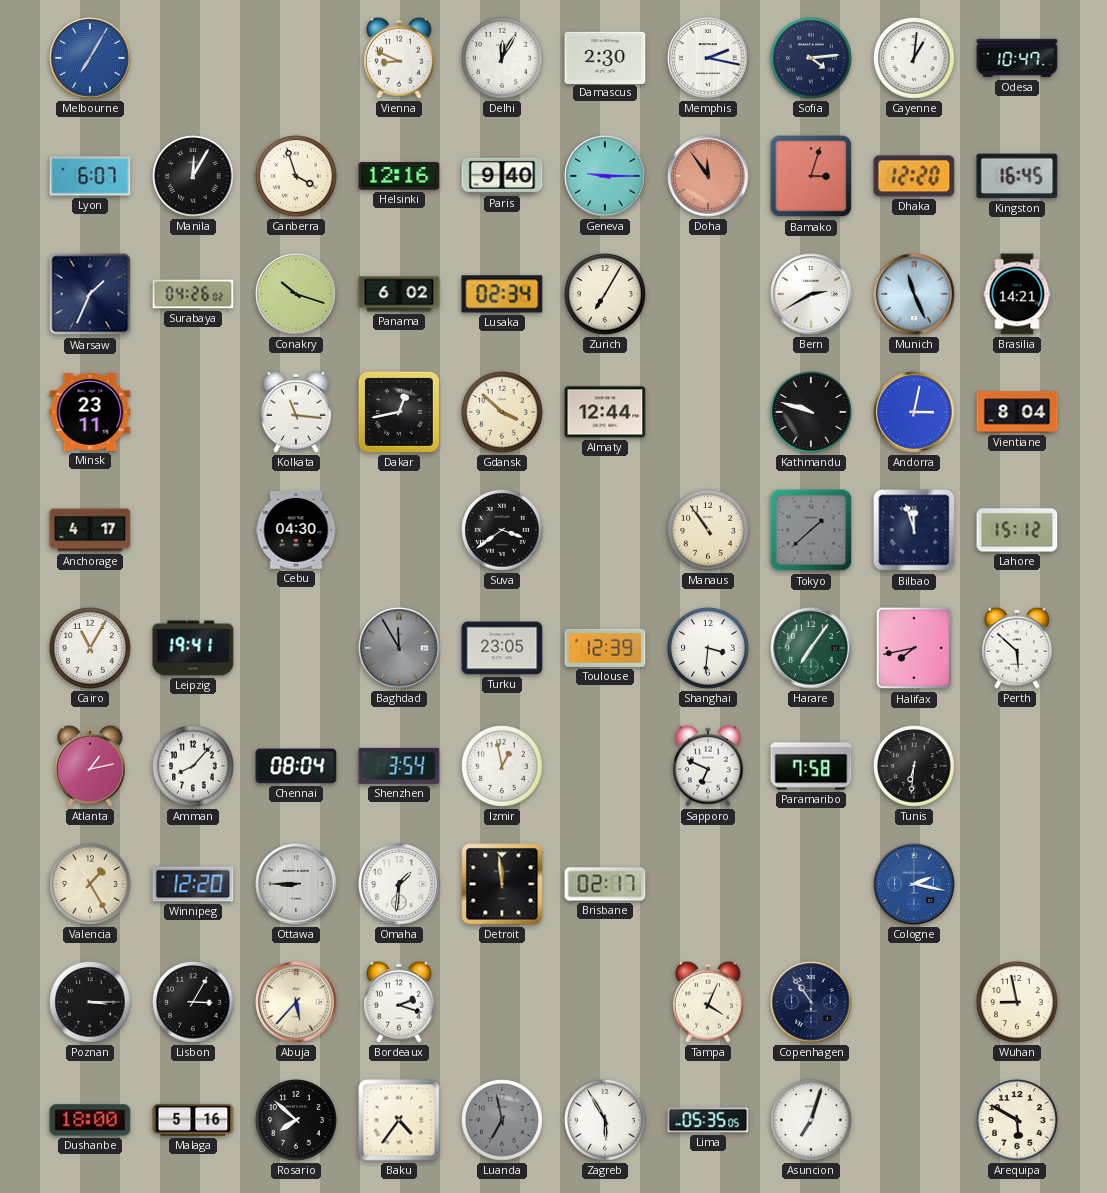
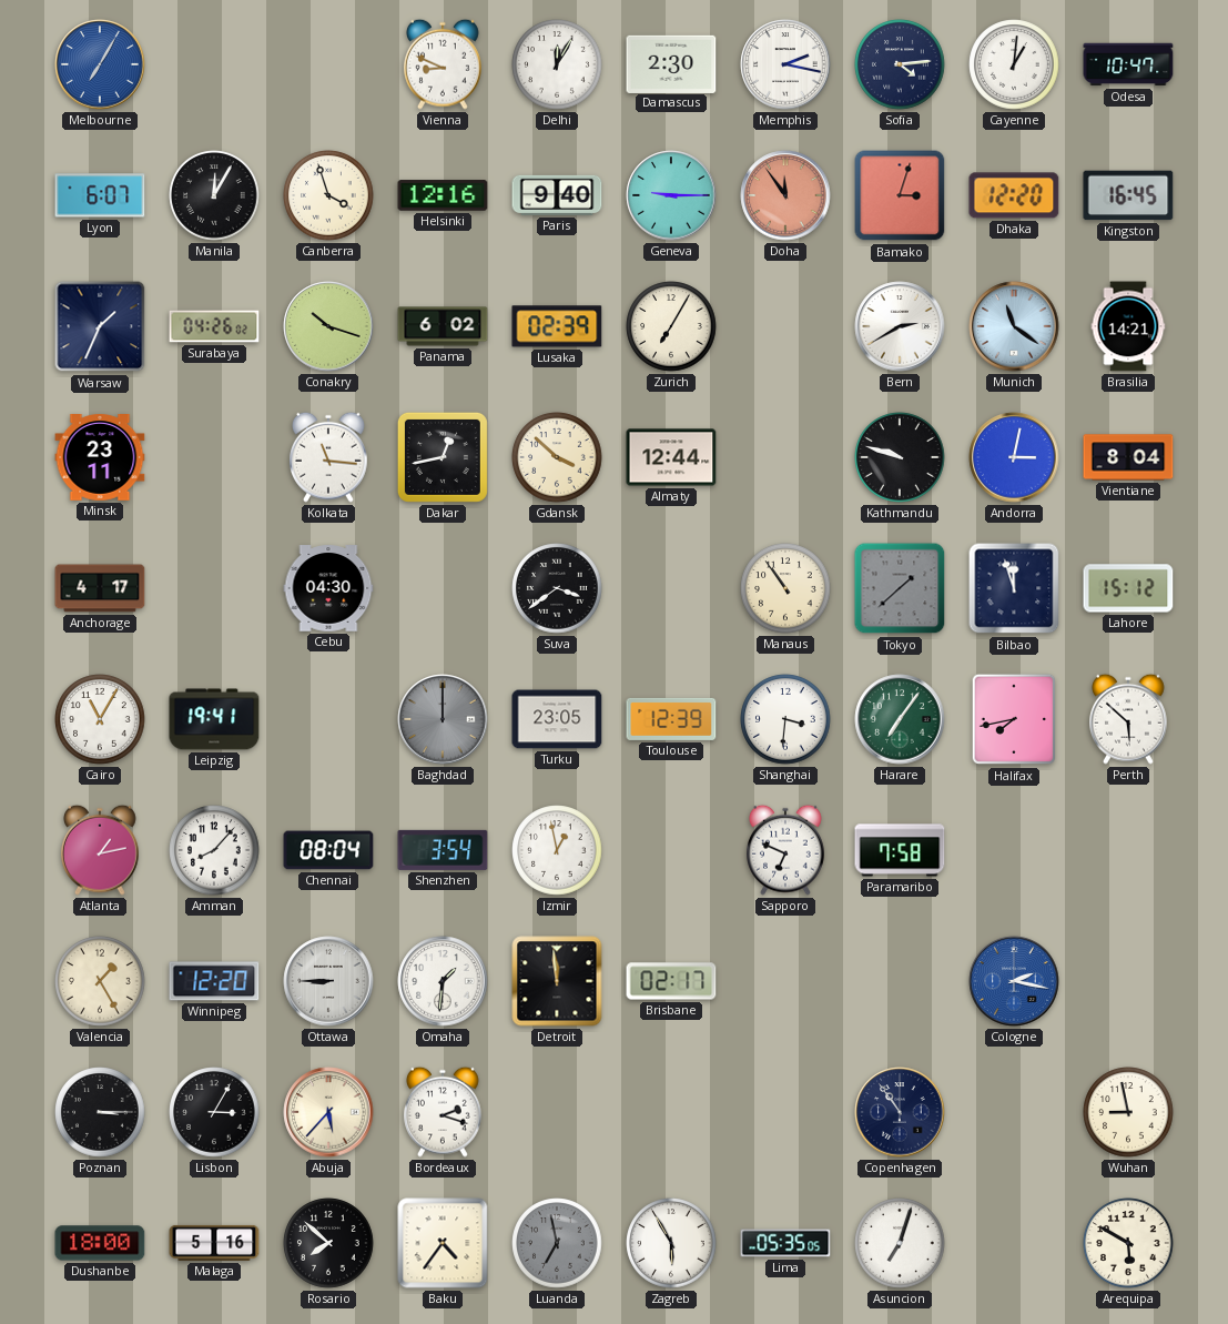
Lusaka: 02:34 -> 02:39
Munich: 11:26 -> 11:21
Baghdad: 11:55 -> 12:00
Tunis: 6:31 -> none
Tampa: 4:04 -> none
